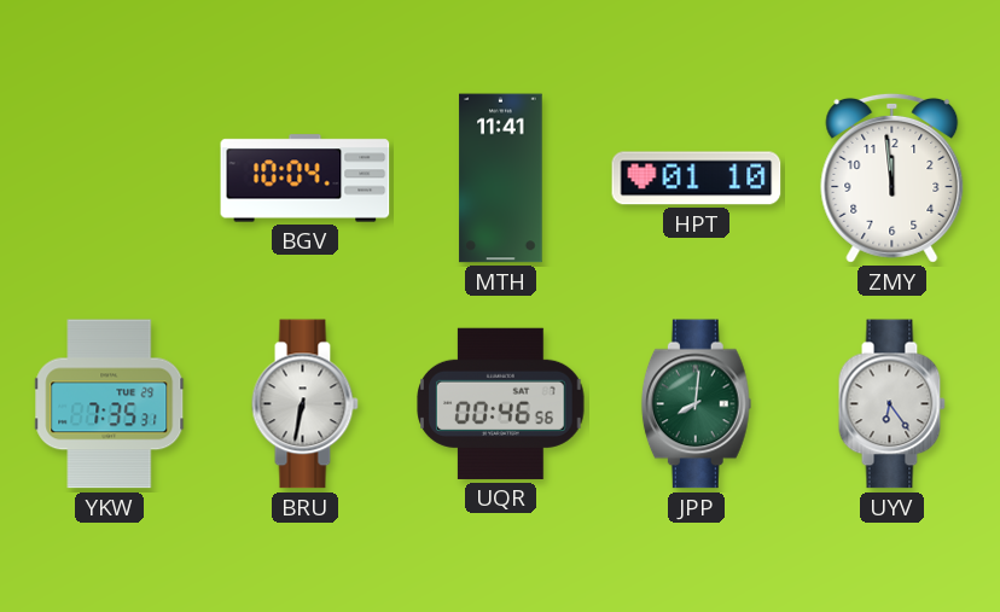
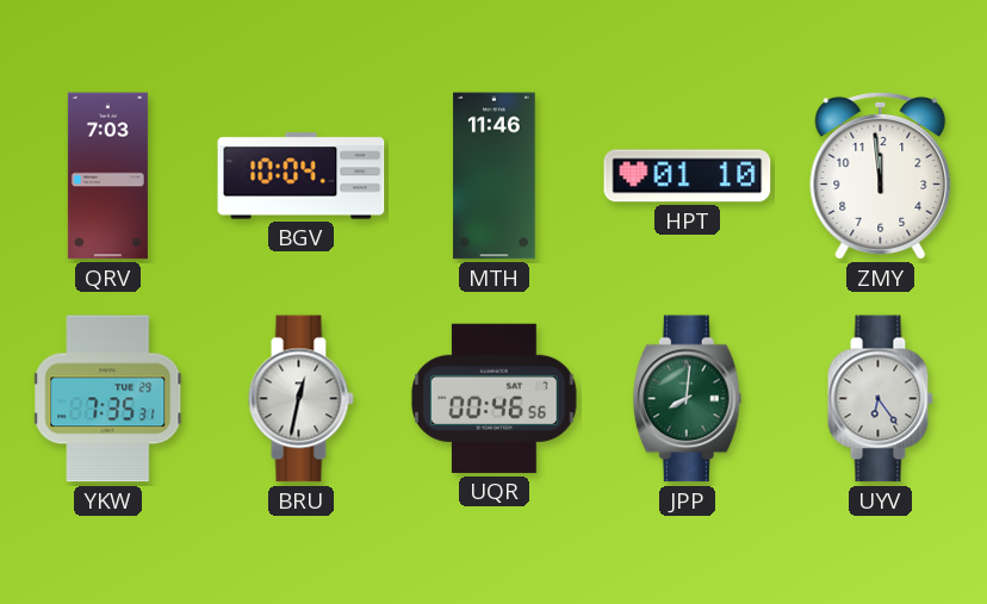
QRV: none -> 7:03
MTH: 11:41 -> 11:46
BRU: 6:32 -> 12:32
